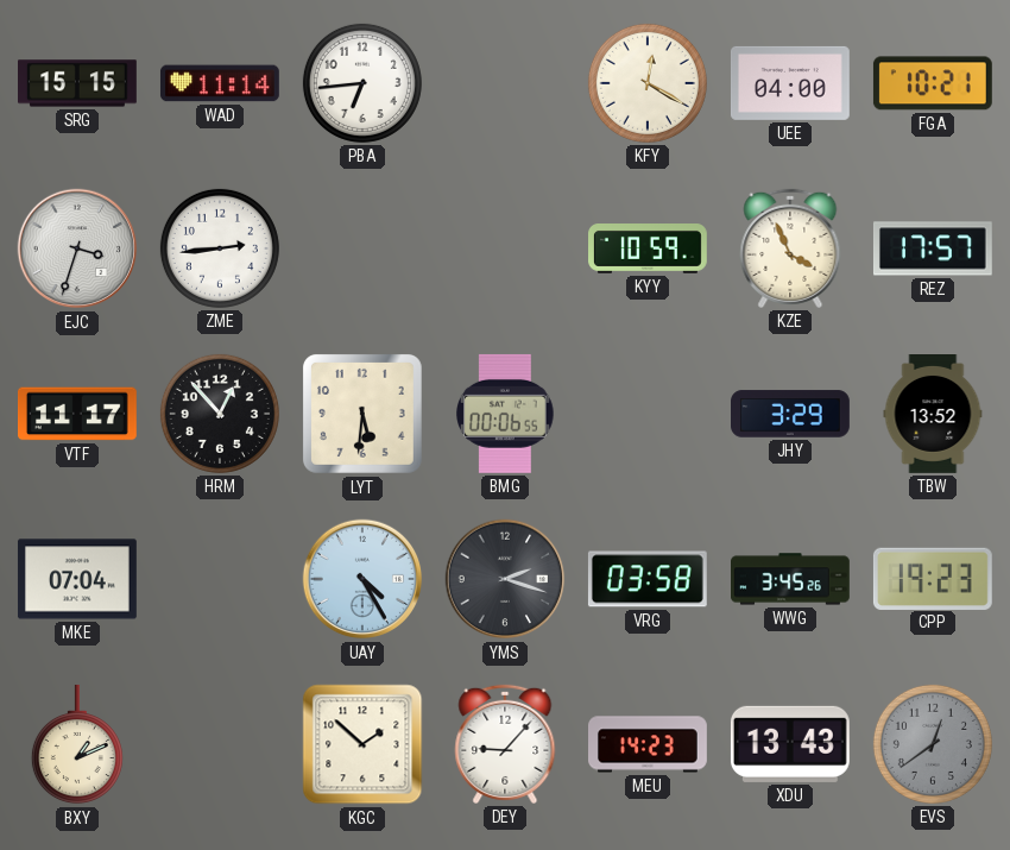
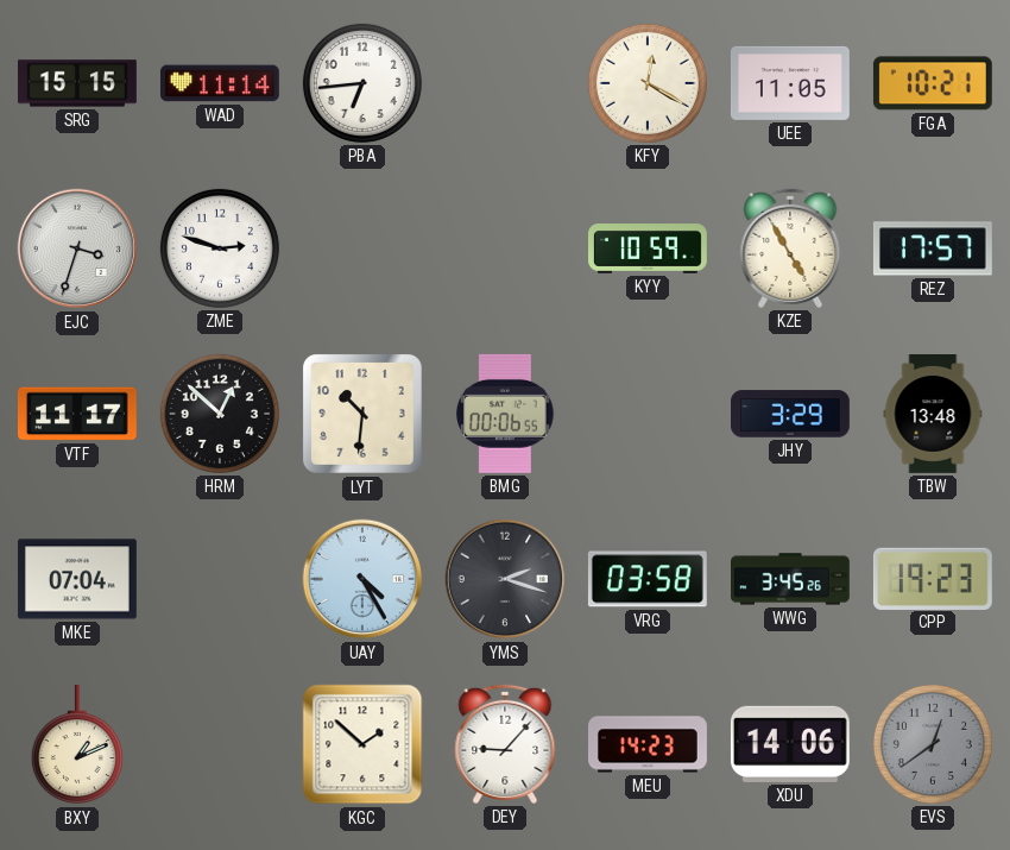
UEE: 04:00 -> 11:05
ZME: 2:44 -> 2:48
KZE: 3:56 -> 4:55
HRM: 12:53 -> 12:52
LYT: 5:31 -> 10:31
TBW: 13:52 -> 13:48
XDU: 13:43 -> 14:06
